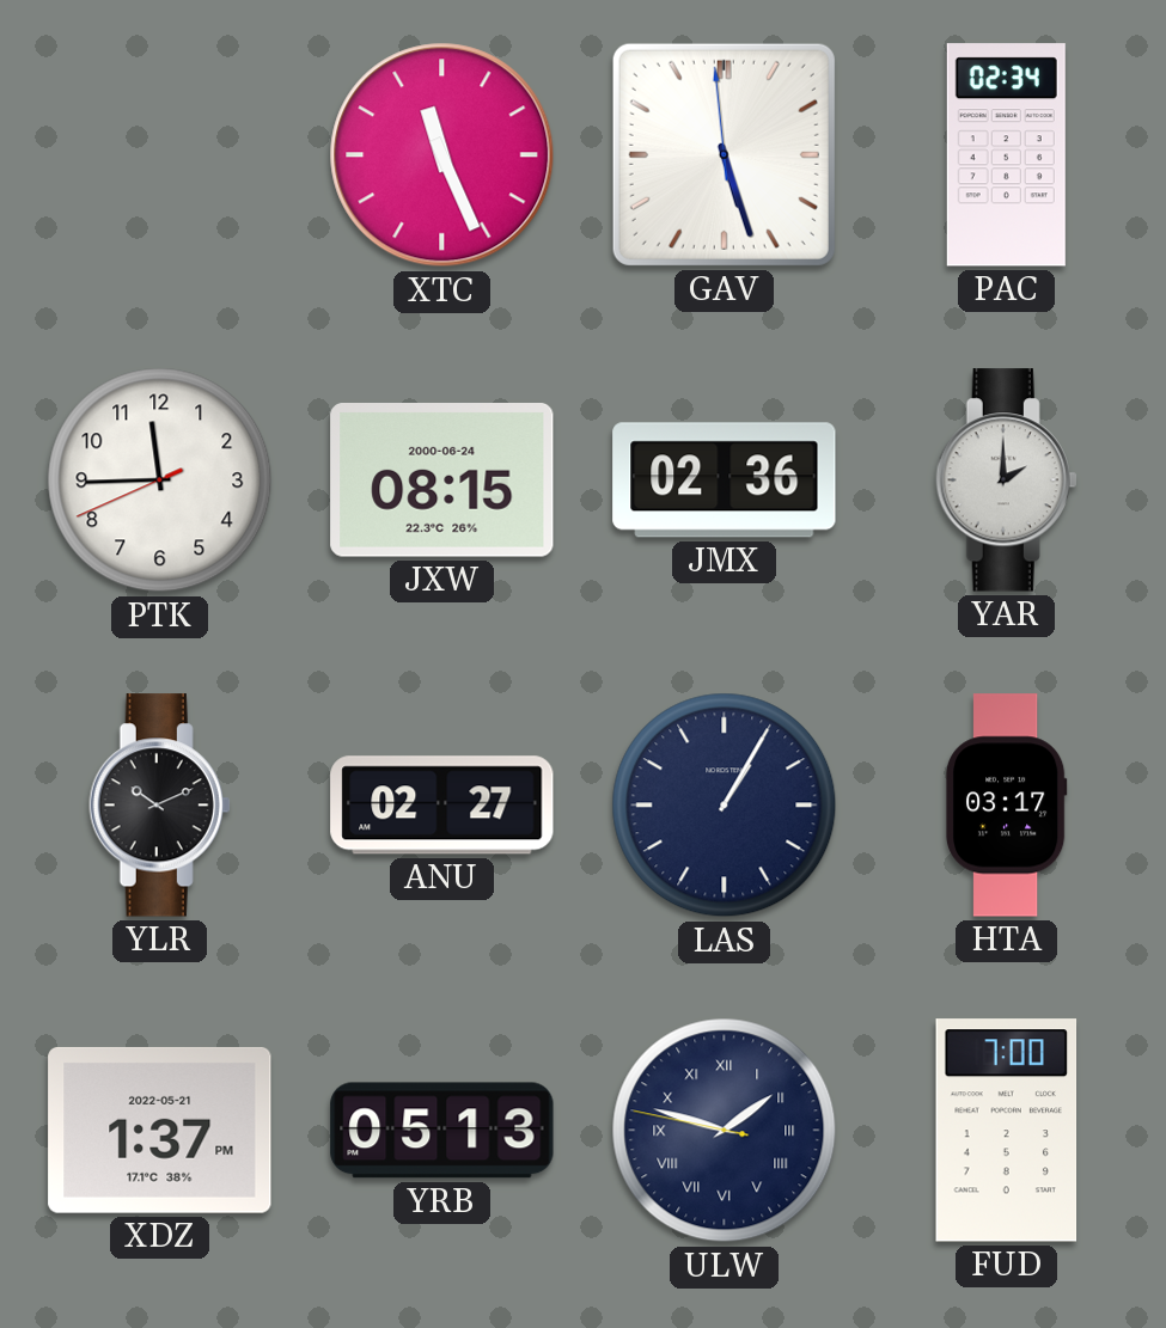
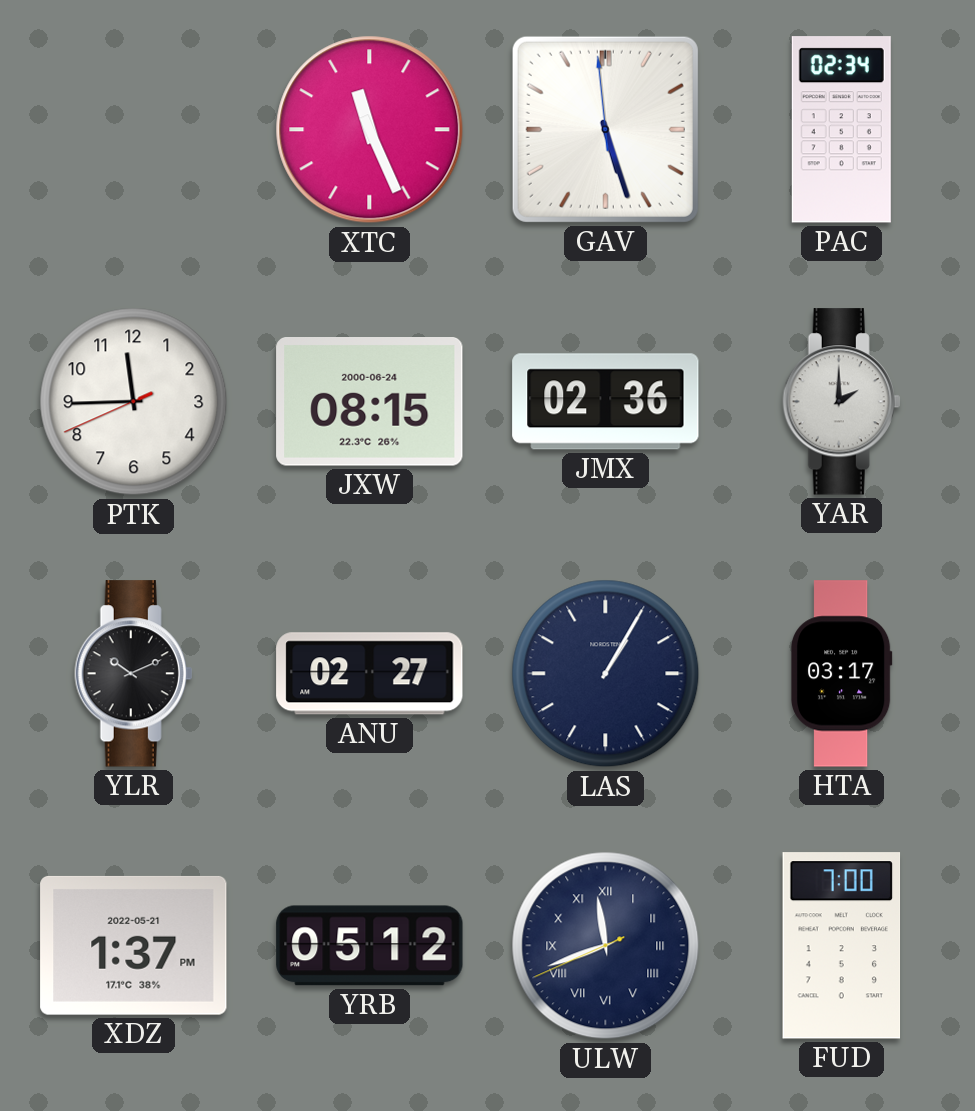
YRB: 05:13 -> 05:12
ULW: 1:47 -> 11:41
